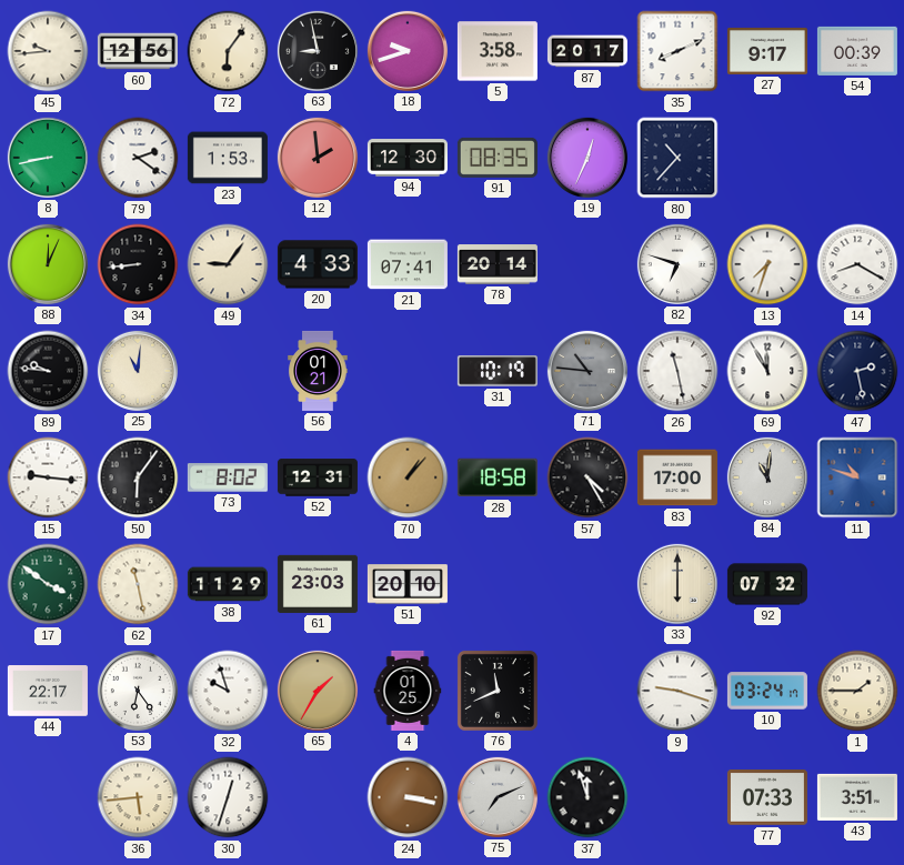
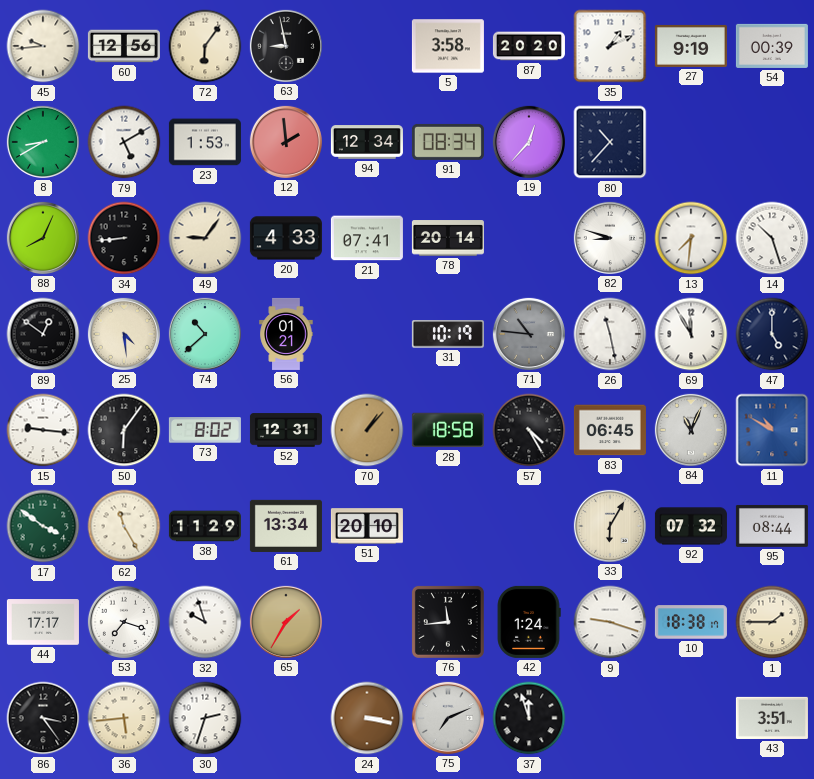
18: 9:42 -> none
87: 20:17 -> 20:20
35: 8:11 -> 1:11
27: 9:17 -> 9:19
8: 8:43 -> 8:40
79: 2:21 -> 5:10
94: 12:30 -> 12:34
91: 08:35 -> 08:34
19: 12:34 -> 12:37
88: 12:04 -> 8:04
82: 6:48 -> 8:48
13: 7:33 -> 7:31
14: 8:20 -> 10:27
89: 9:46 -> 12:51
25: 11:01 -> 4:29
74: none -> 10:38
47: 2:28 -> 5:00
83: 17:00 -> 06:45
84: 11:01 -> 11:04
11: 10:48 -> 10:50
62: 11:28 -> 11:25
61: 23:03 -> 13:34
33: 6:00 -> 6:05
95: none -> 08:44
44: 22:17 -> 17:17
53: 6:24 -> 7:18
4: 01:25 -> none
76: 11:41 -> 11:44
42: none -> 1:24
10: 03:24 -> 18:38
86: none -> 3:24
30: 12:33 -> 2:33
77: 07:33 -> none
